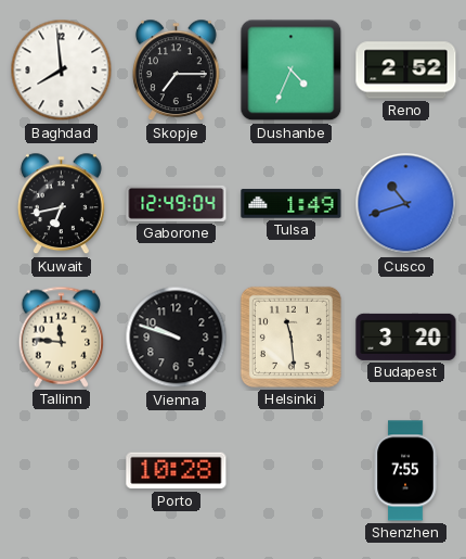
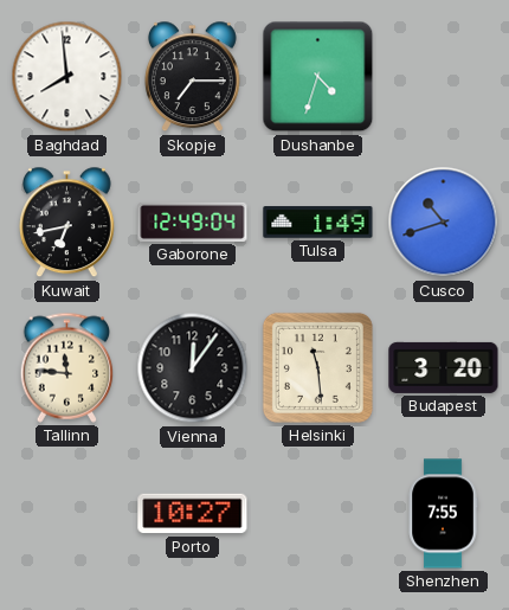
Dushanbe: 4:34 -> 4:33
Reno: 2:52 -> none
Vienna: 9:48 -> 12:06
Porto: 10:28 -> 10:27
